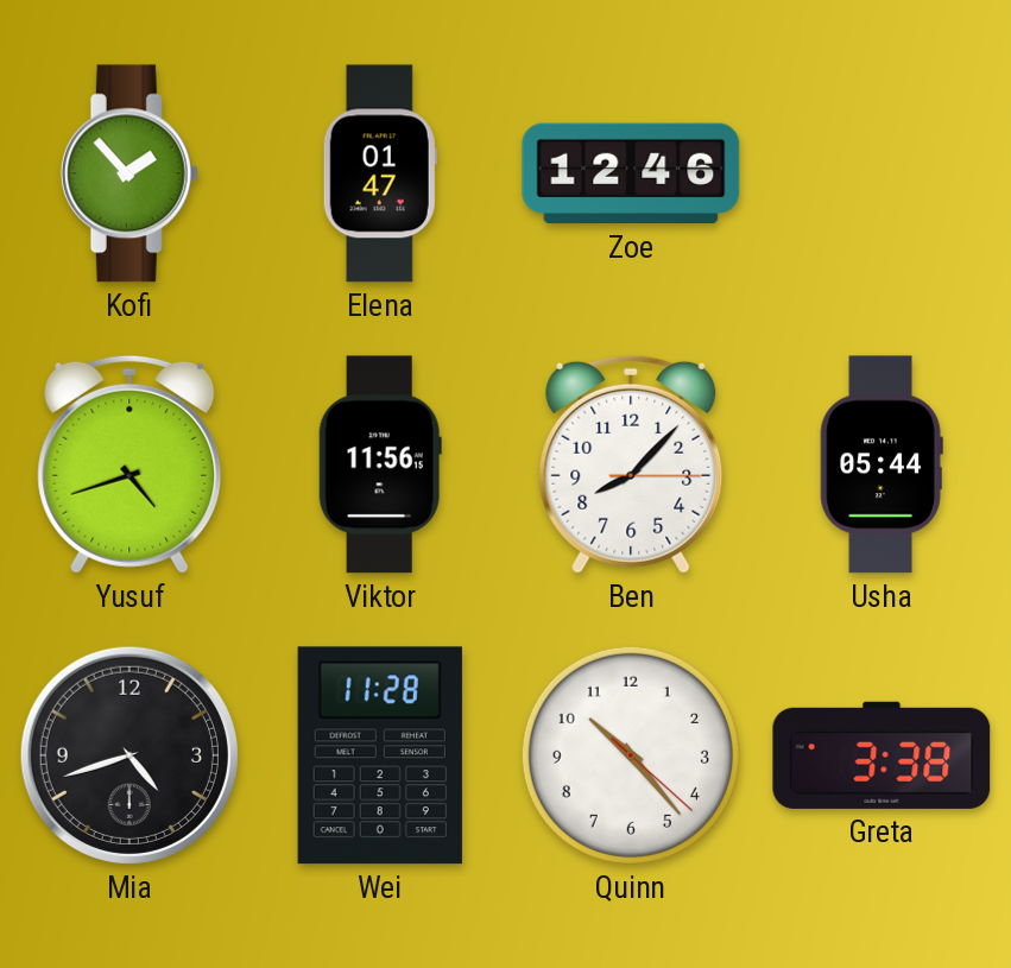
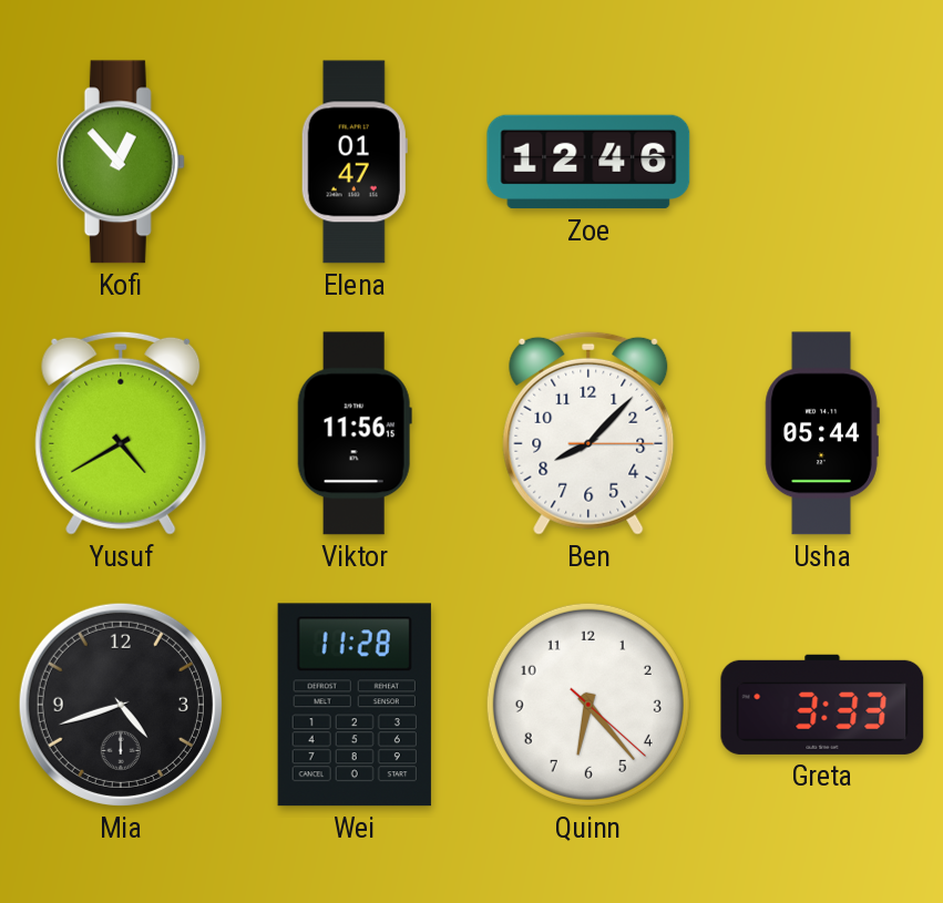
Kofi: 1:53 -> 12:53
Yusuf: 4:42 -> 4:40
Quinn: 10:23 -> 6:23
Greta: 3:38 -> 3:33
